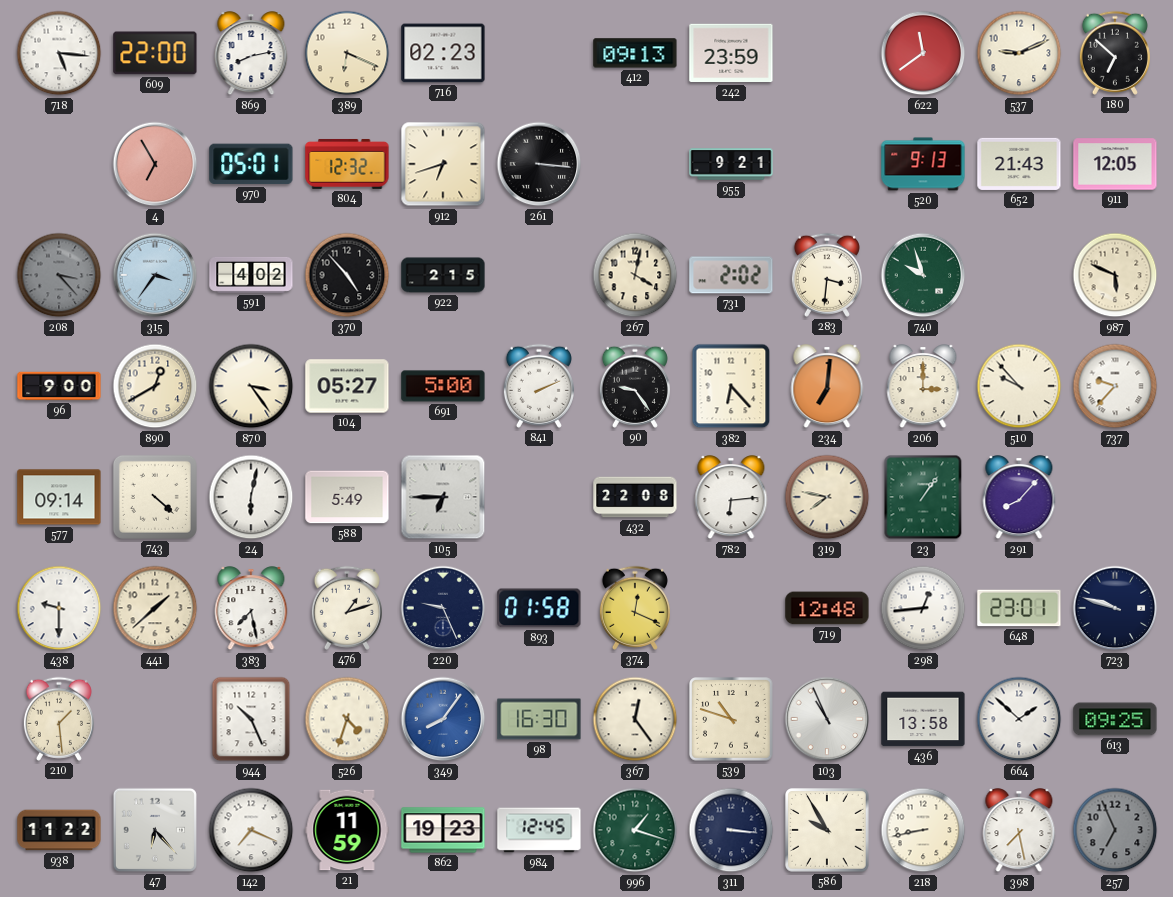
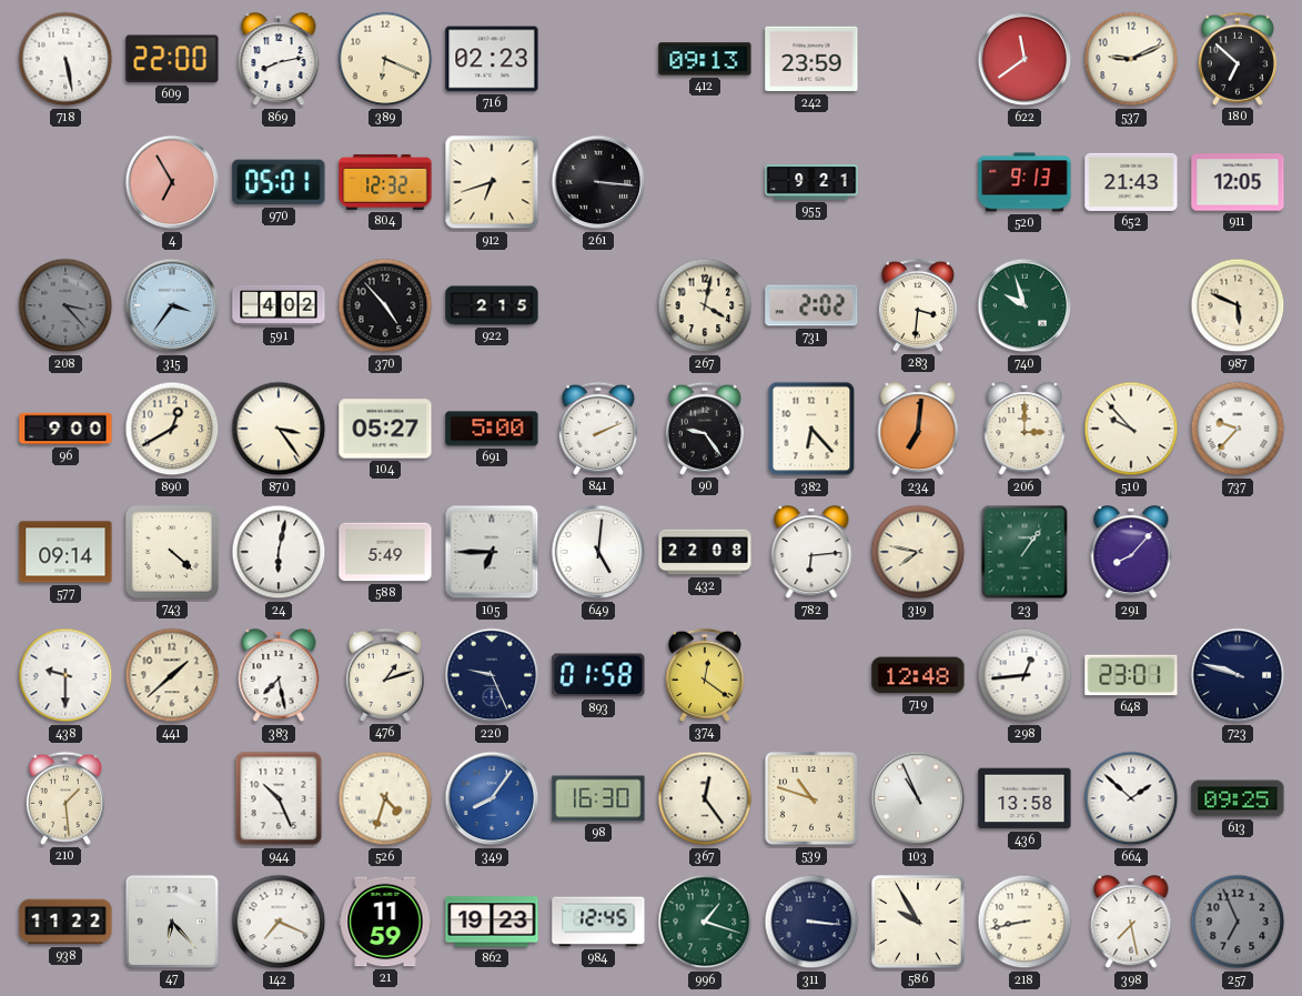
718: 5:16 -> 5:28
649: none -> 5:01
374: 12:19 -> 12:21
